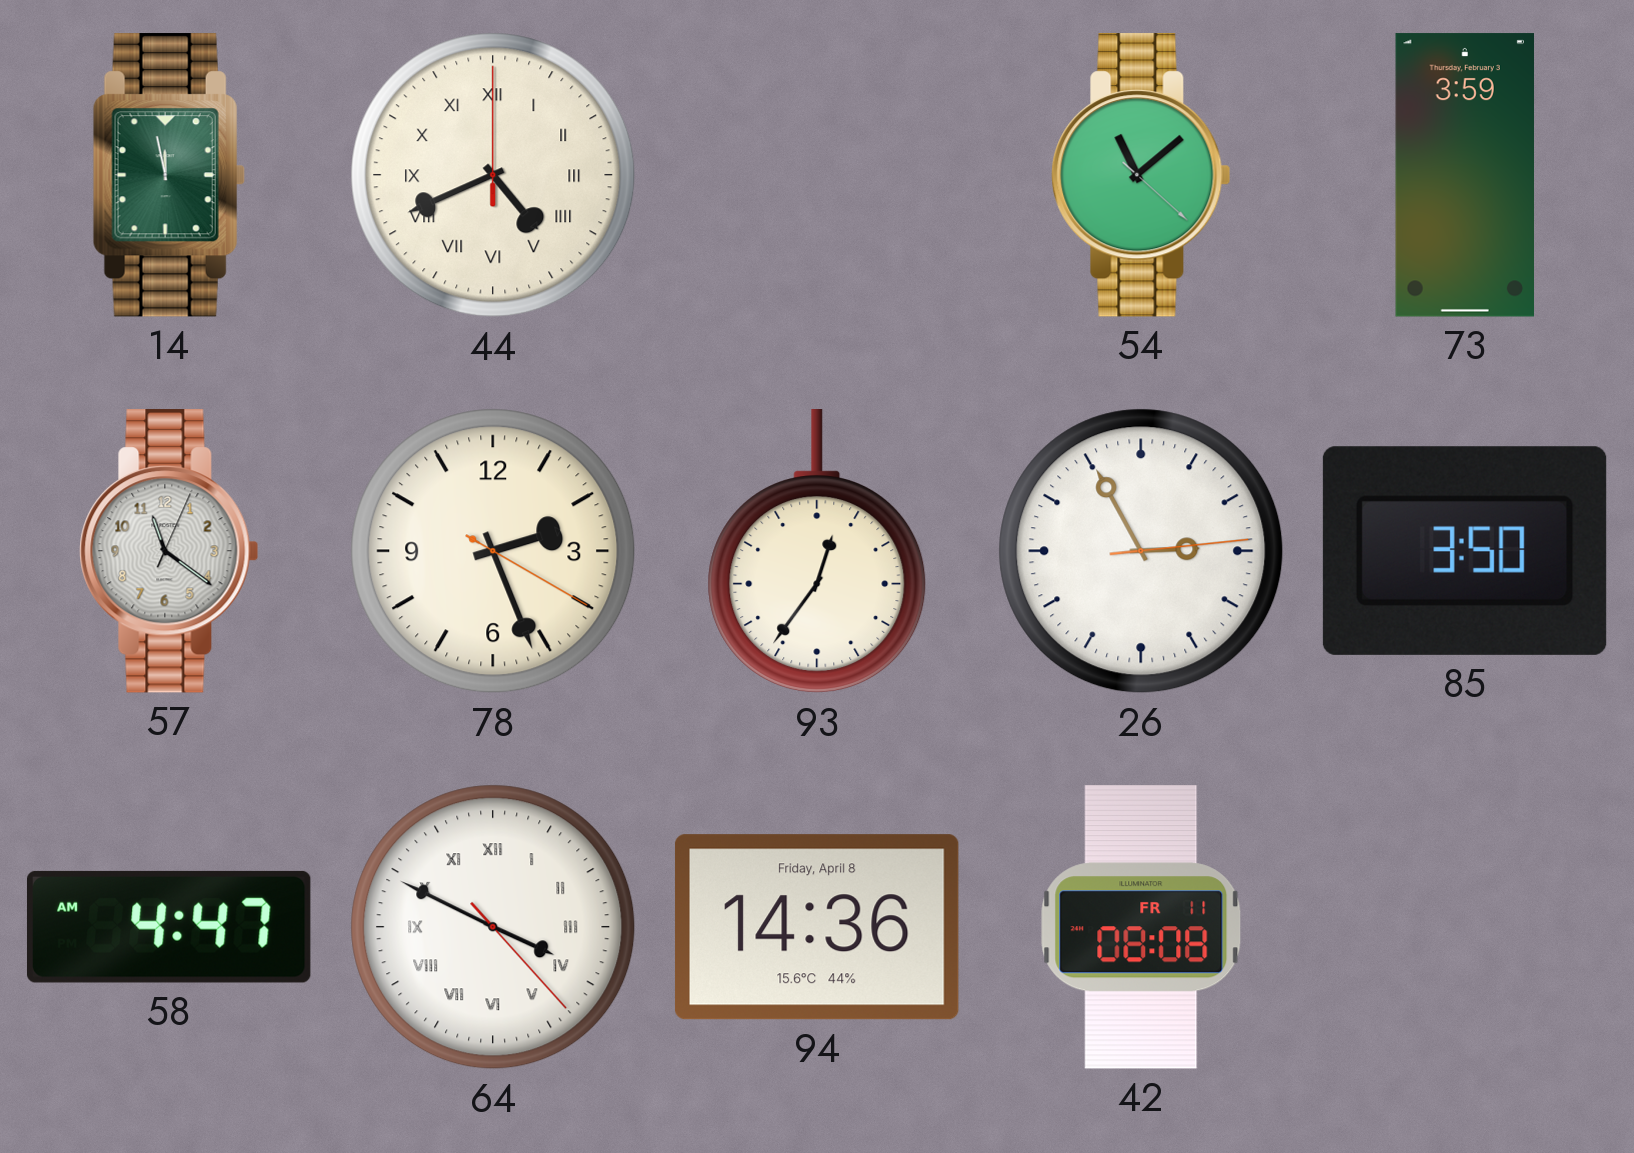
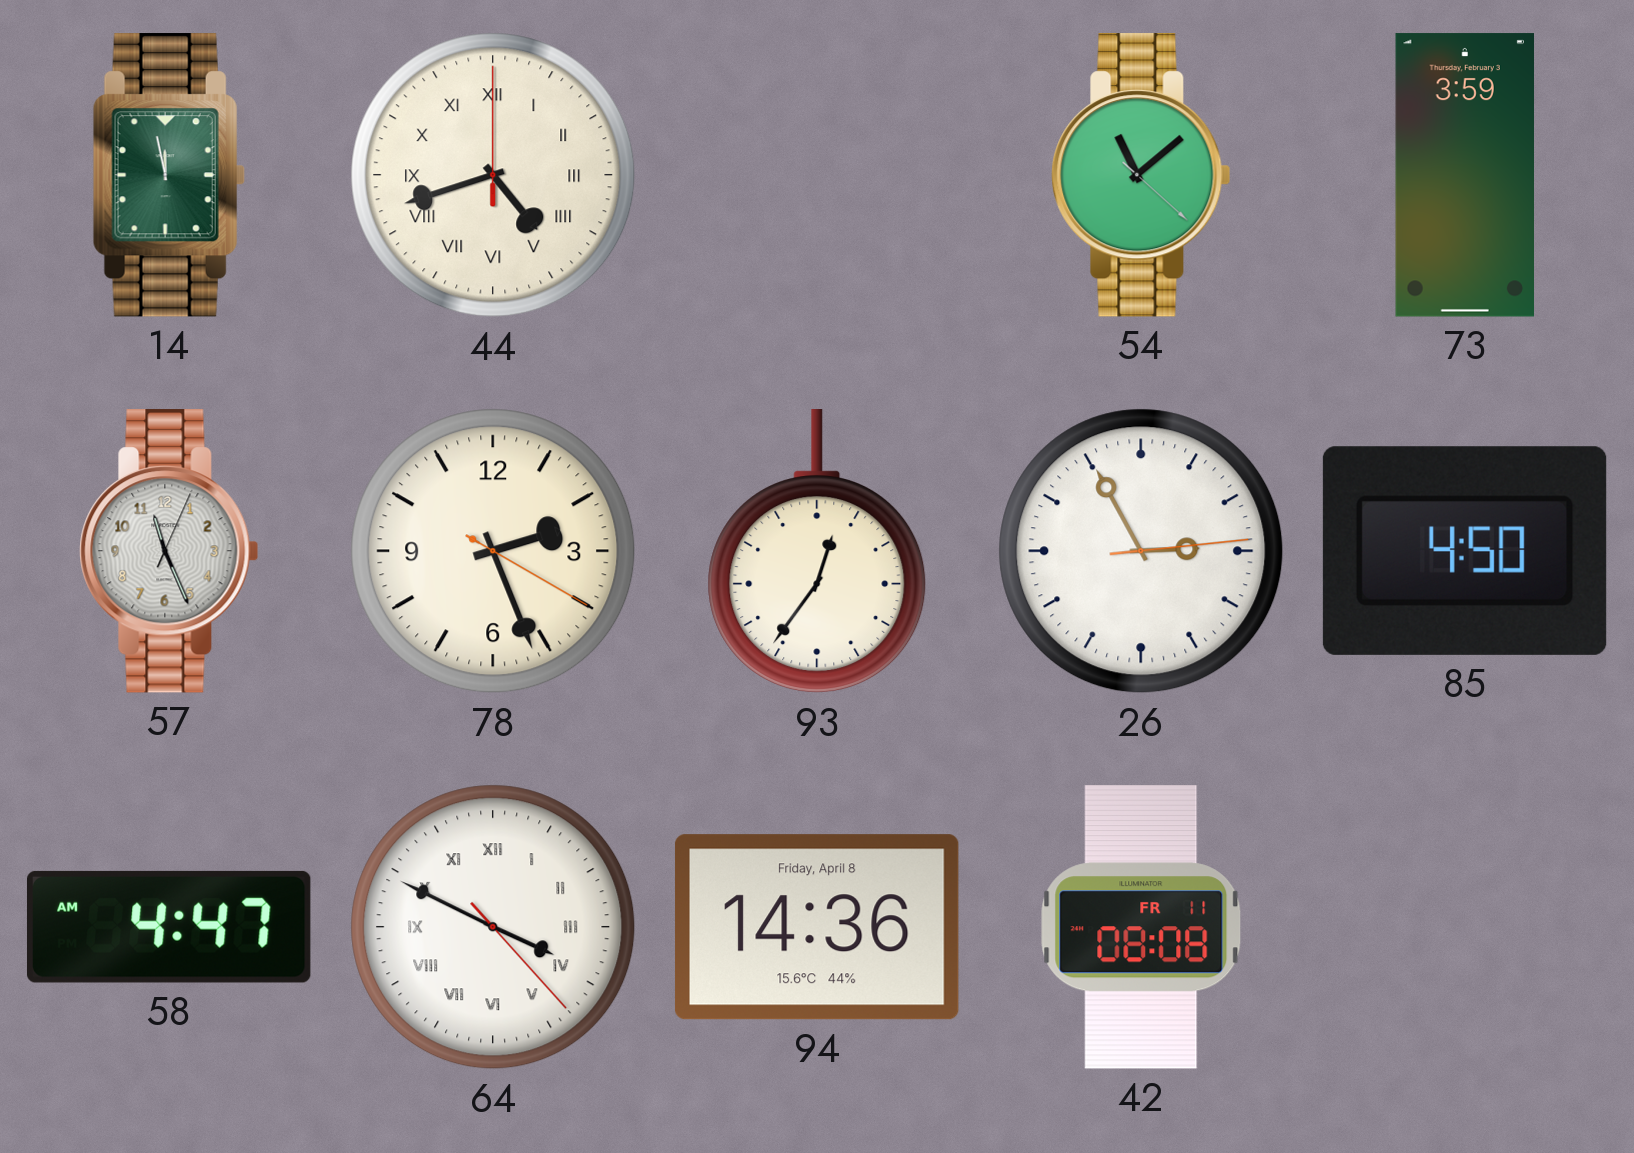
44: 4:41 -> 4:42
57: 11:21 -> 11:26
85: 3:50 -> 4:50
